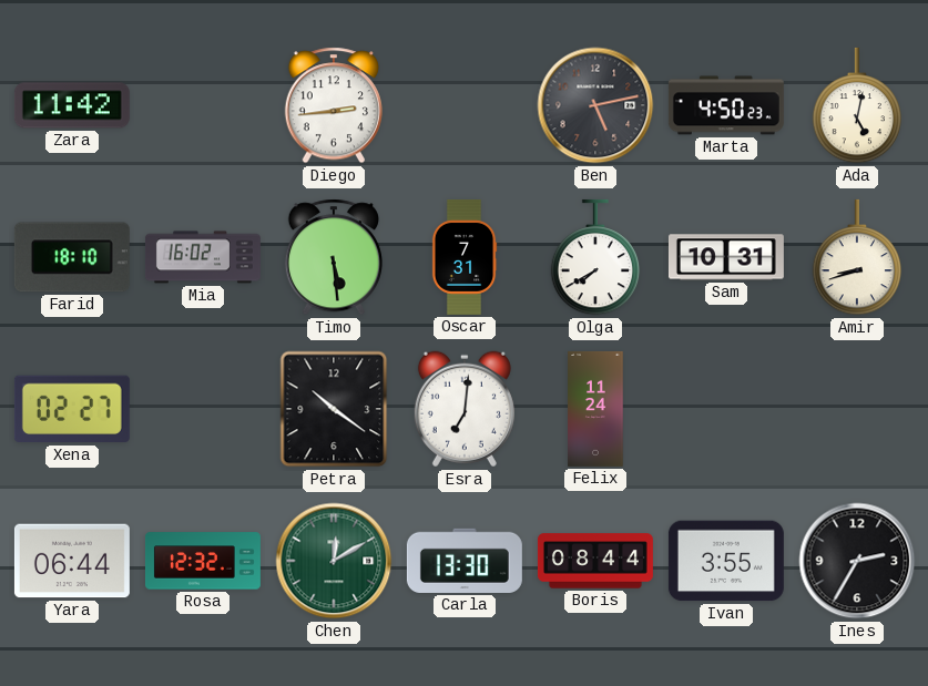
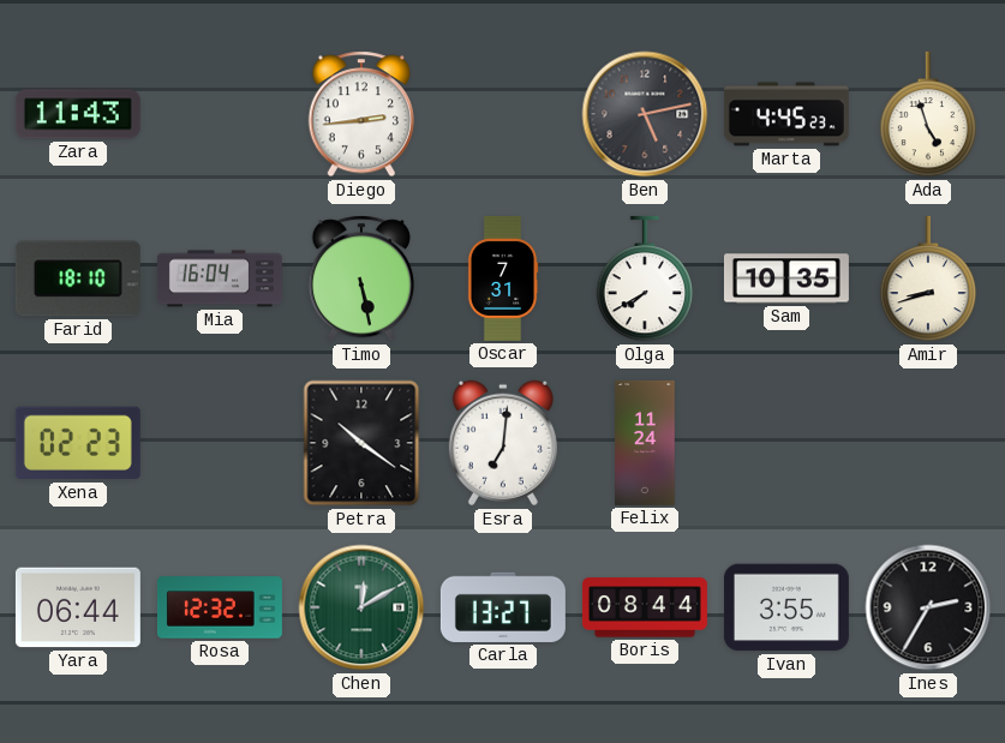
Zara: 11:42 -> 11:43
Marta: 4:50 -> 4:45
Ada: 5:02 -> 4:57
Mia: 16:02 -> 16:04
Timo: 5:29 -> 5:28
Sam: 10:31 -> 10:35
Xena: 02:27 -> 02:23
Carla: 13:30 -> 13:27
